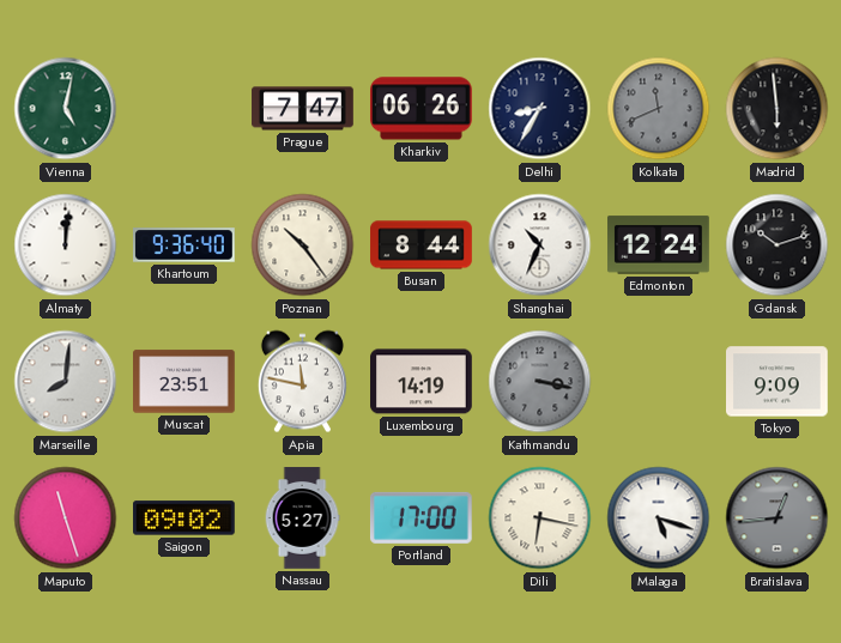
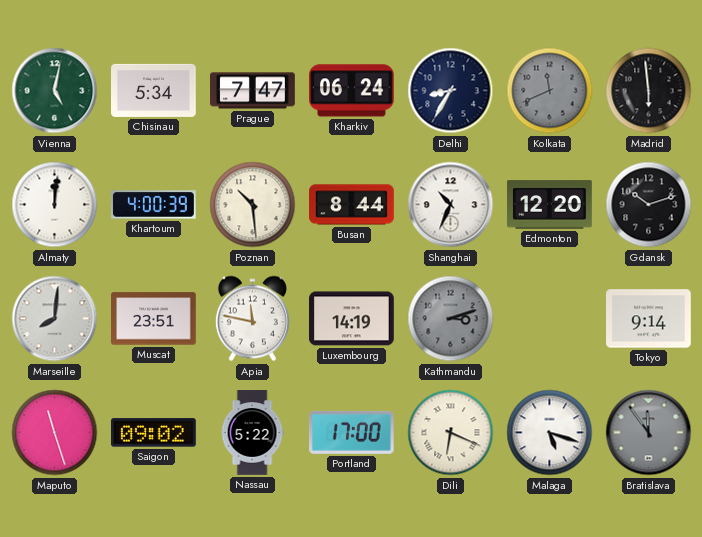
Chisinau: none -> 5:34
Kharkiv: 06:26 -> 06:24
Khartoum: 9:36 -> 4:00
Poznan: 10:24 -> 10:29
Edmonton: 12:24 -> 12:20
Kathmandu: 3:17 -> 3:12
Tokyo: 9:09 -> 9:14
Nassau: 5:27 -> 5:22
Dili: 6:17 -> 6:19
Bratislava: 12:44 -> 11:54
